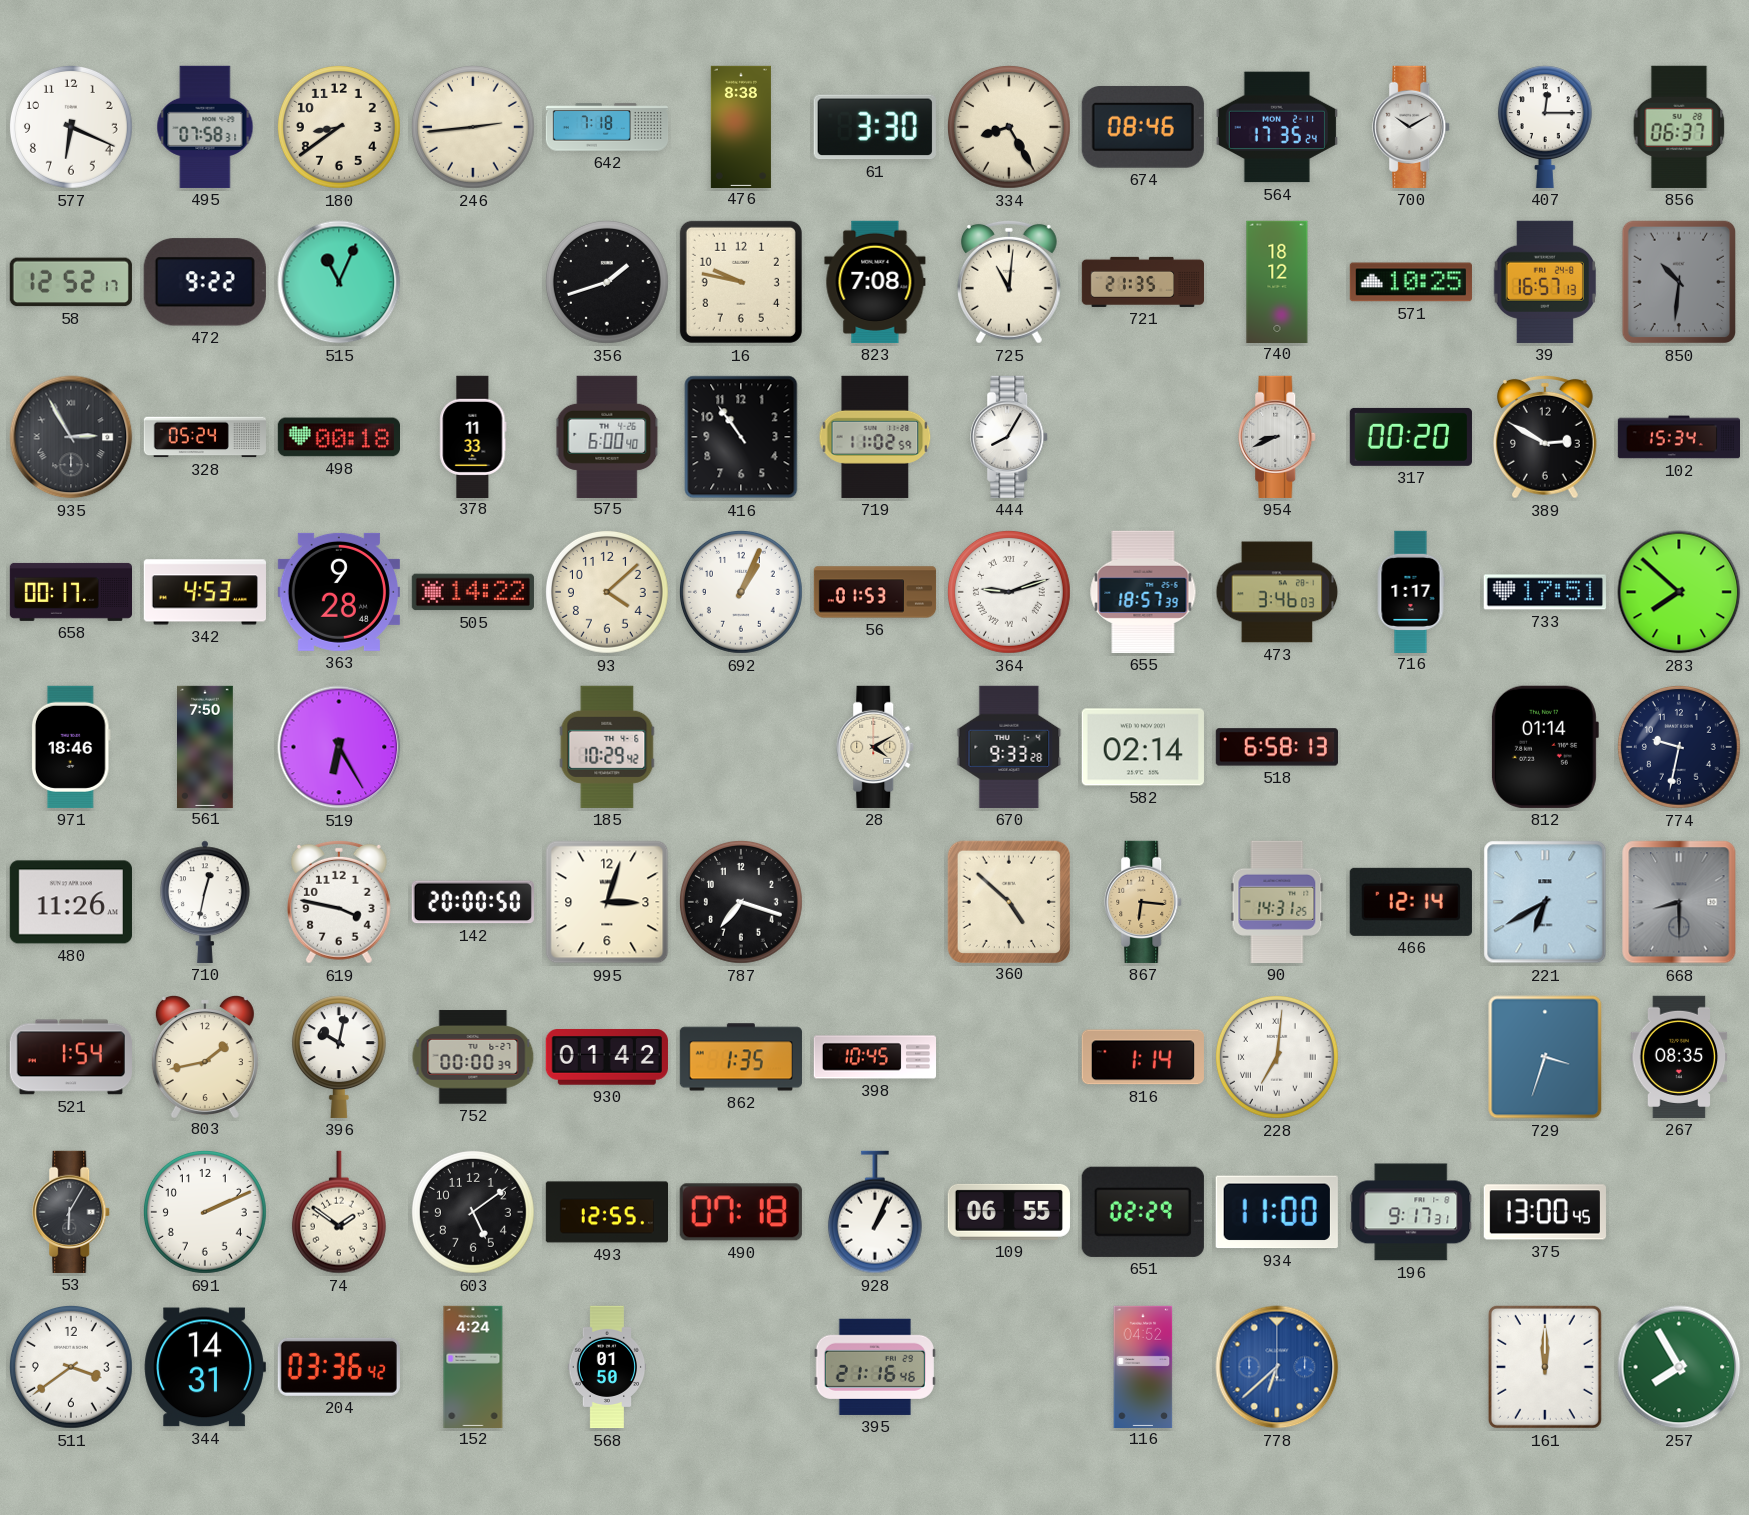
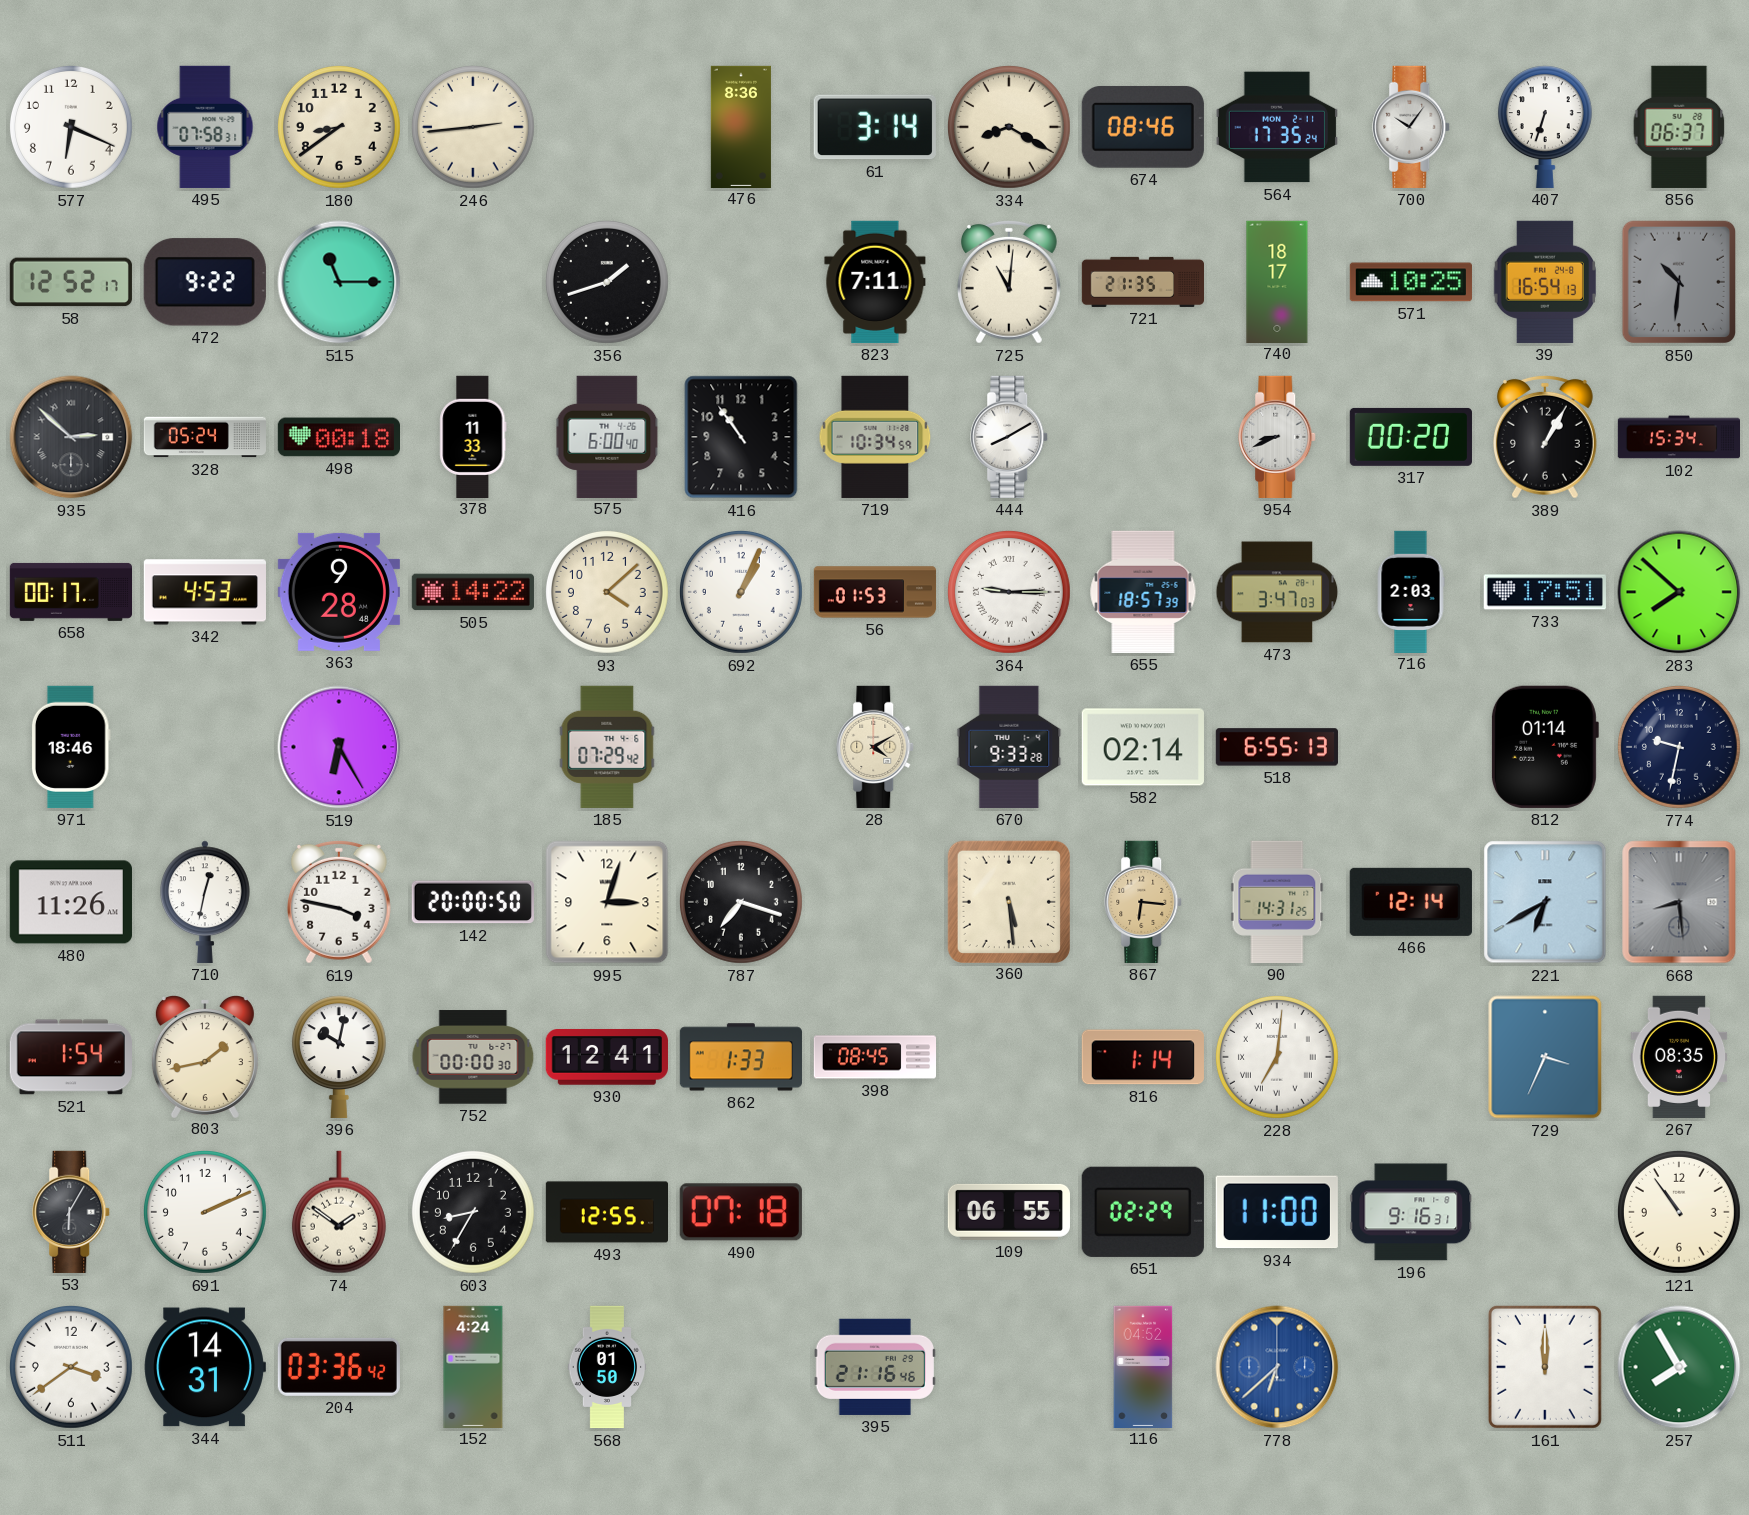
642: 7:18 -> none
476: 8:38 -> 8:36
61: 3:30 -> 3:14
334: 8:25 -> 8:20
700: 10:10 -> 10:06
407: 12:15 -> 6:33
515: 11:04 -> 11:15
16: 9:47 -> none
823: 7:08 -> 7:11
740: 18:12 -> 18:17
39: 16:57 -> 16:54
935: 2:55 -> 2:52
719: 11:02 -> 10:34
444: 8:05 -> 8:10
389: 2:50 -> 1:05
364: 9:12 -> 9:15
473: 3:46 -> 3:47
716: 1:17 -> 2:03
561: 7:50 -> none
185: 10:29 -> 07:29
518: 6:58 -> 6:55
360: 4:52 -> 5:29
668: 8:30 -> 8:29
752: 00:00:39 -> 00:00:30
930: 01:42 -> 12:41
862: 1:35 -> 1:33
398: 10:45 -> 08:45
729: 3:33 -> 3:34
603: 5:09 -> 8:35
928: 1:04 -> none
196: 9:17 -> 9:16
375: 13:00 -> none
121: none -> 10:54
